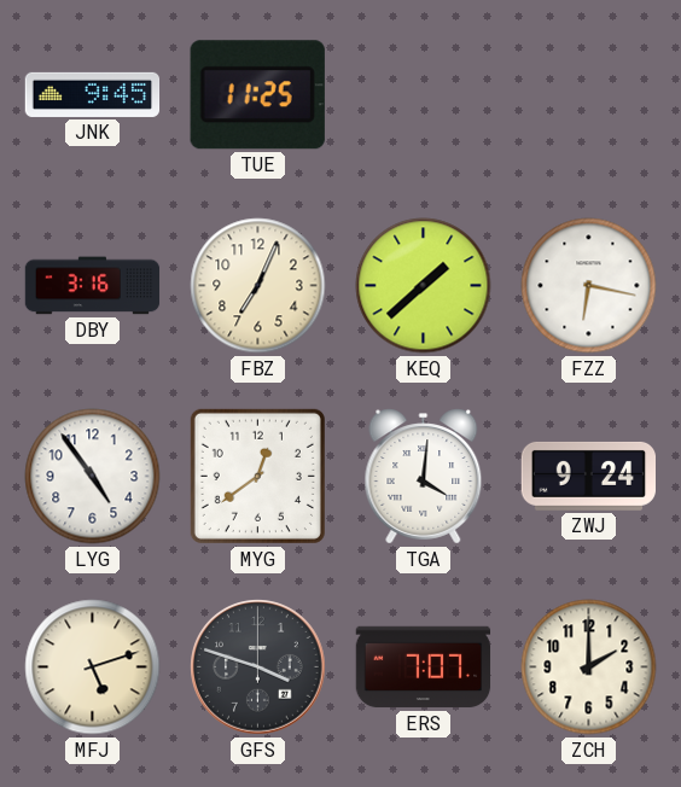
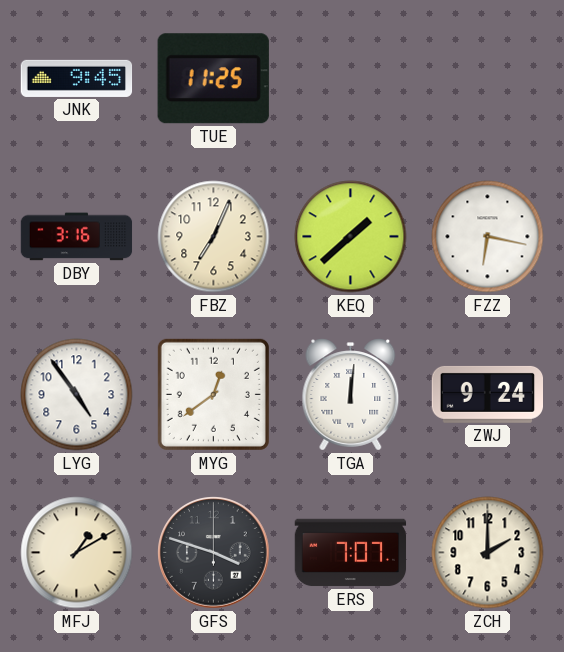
TGA: 4:01 -> 12:01
MFJ: 5:12 -> 1:10
